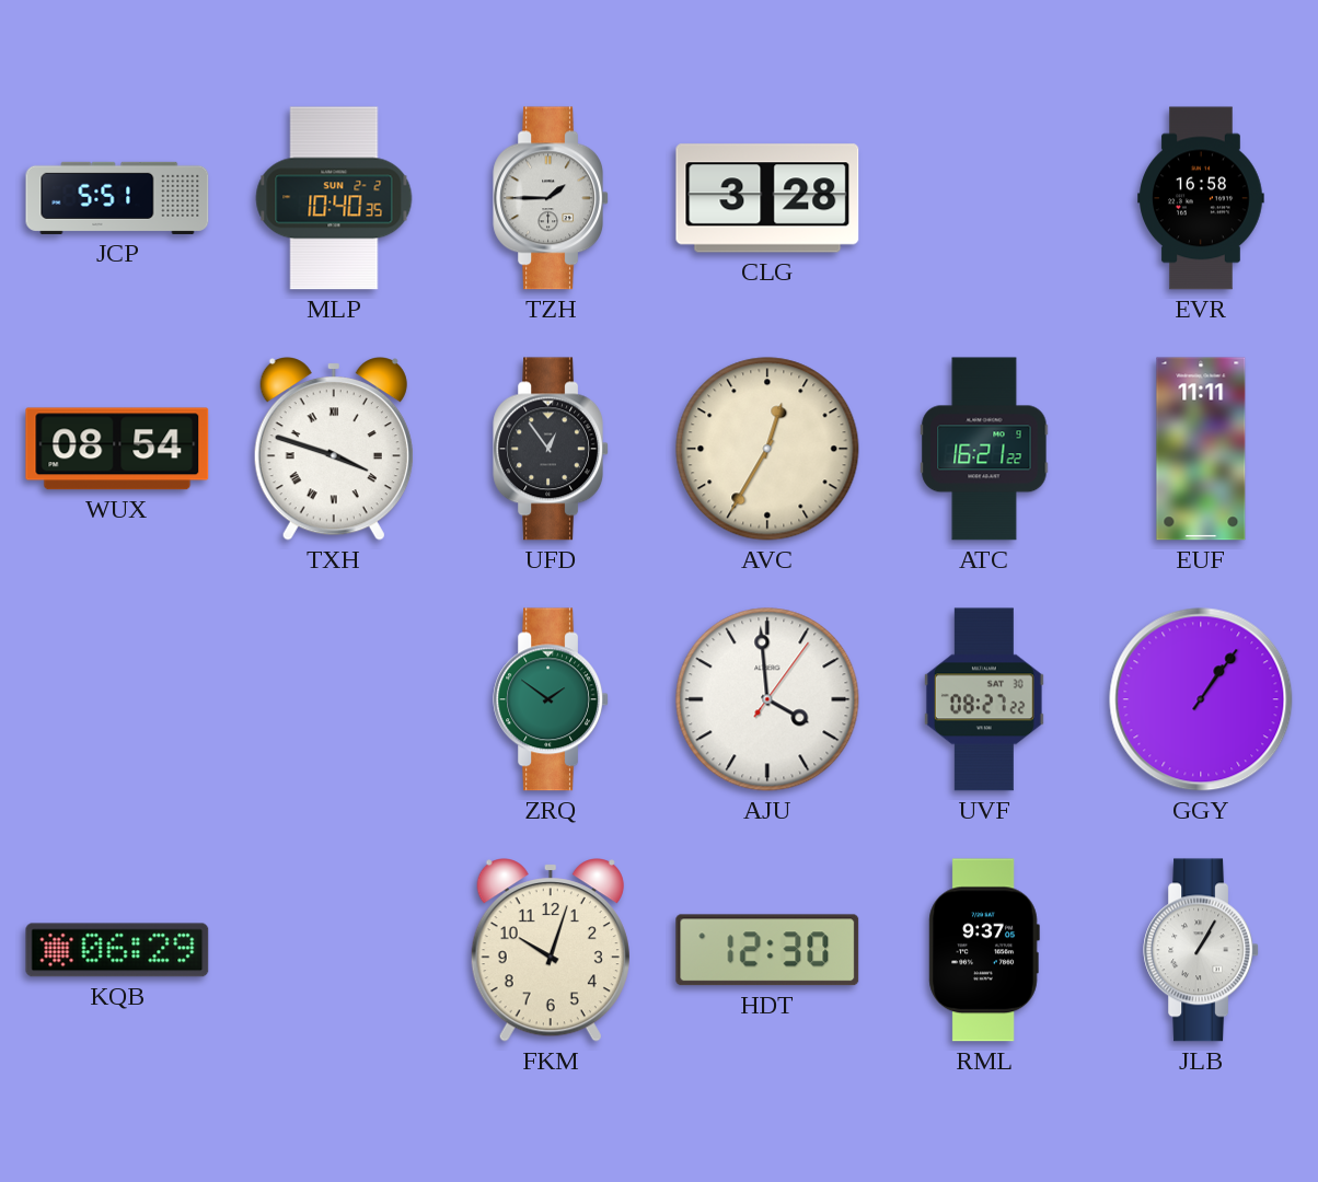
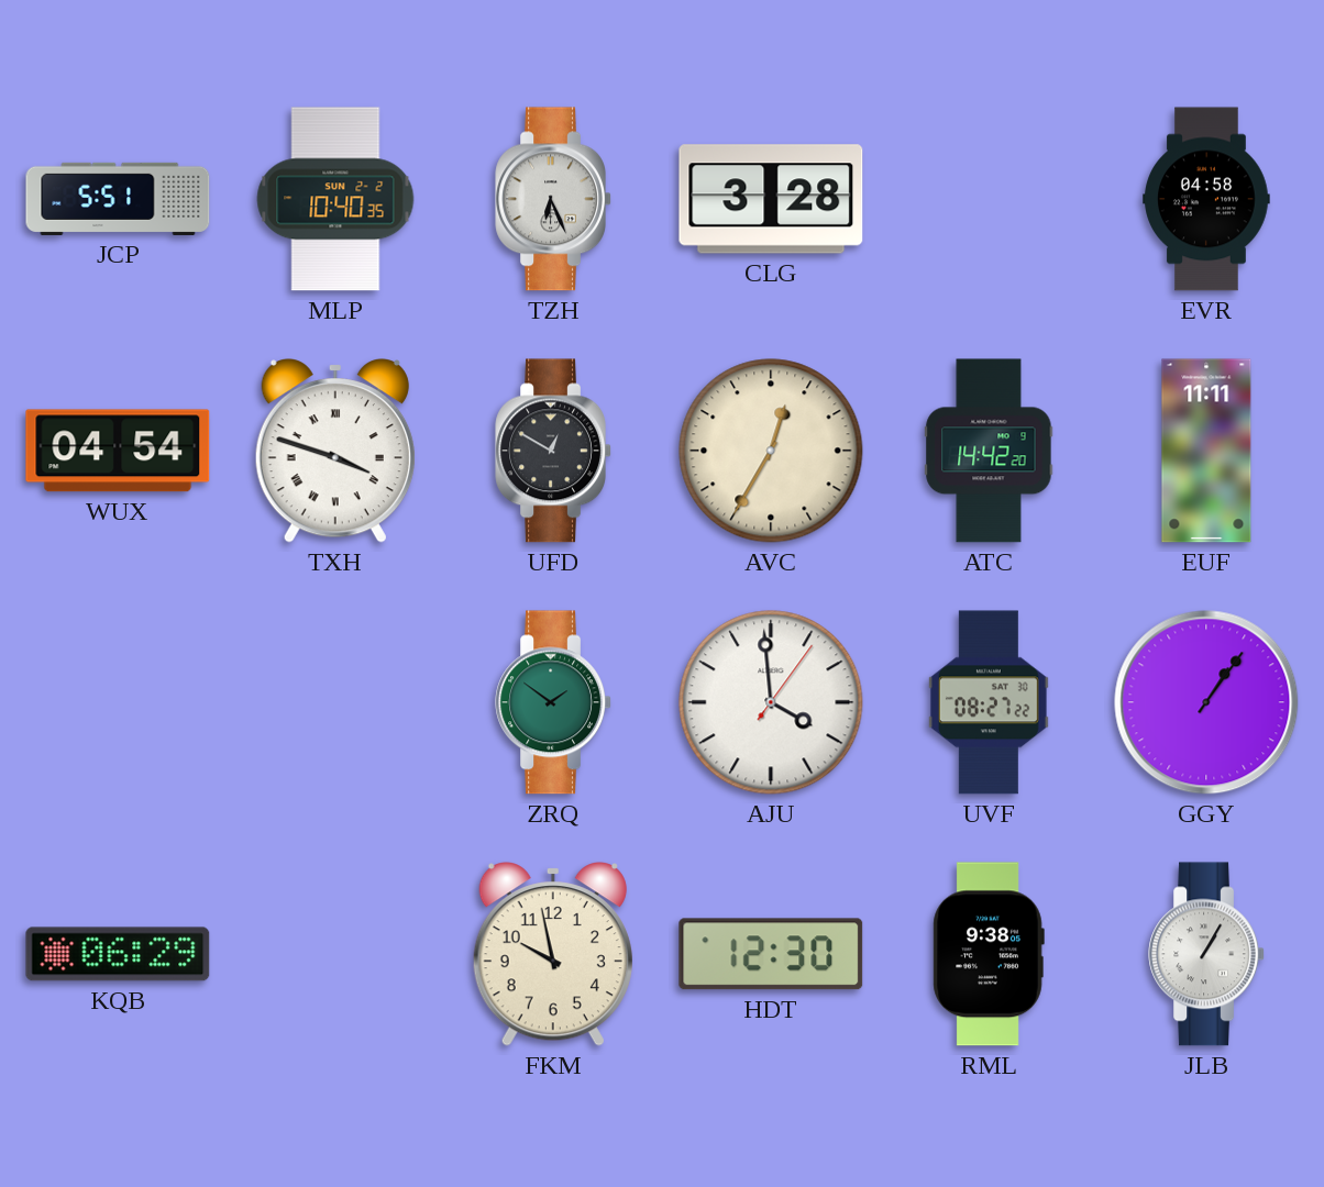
TZH: 1:45 -> 6:26
EVR: 16:58 -> 04:58
WUX: 08:54 -> 04:54
UFD: 12:54 -> 12:50
ATC: 16:21 -> 14:42
FKM: 10:03 -> 9:58
RML: 9:37 -> 9:38
